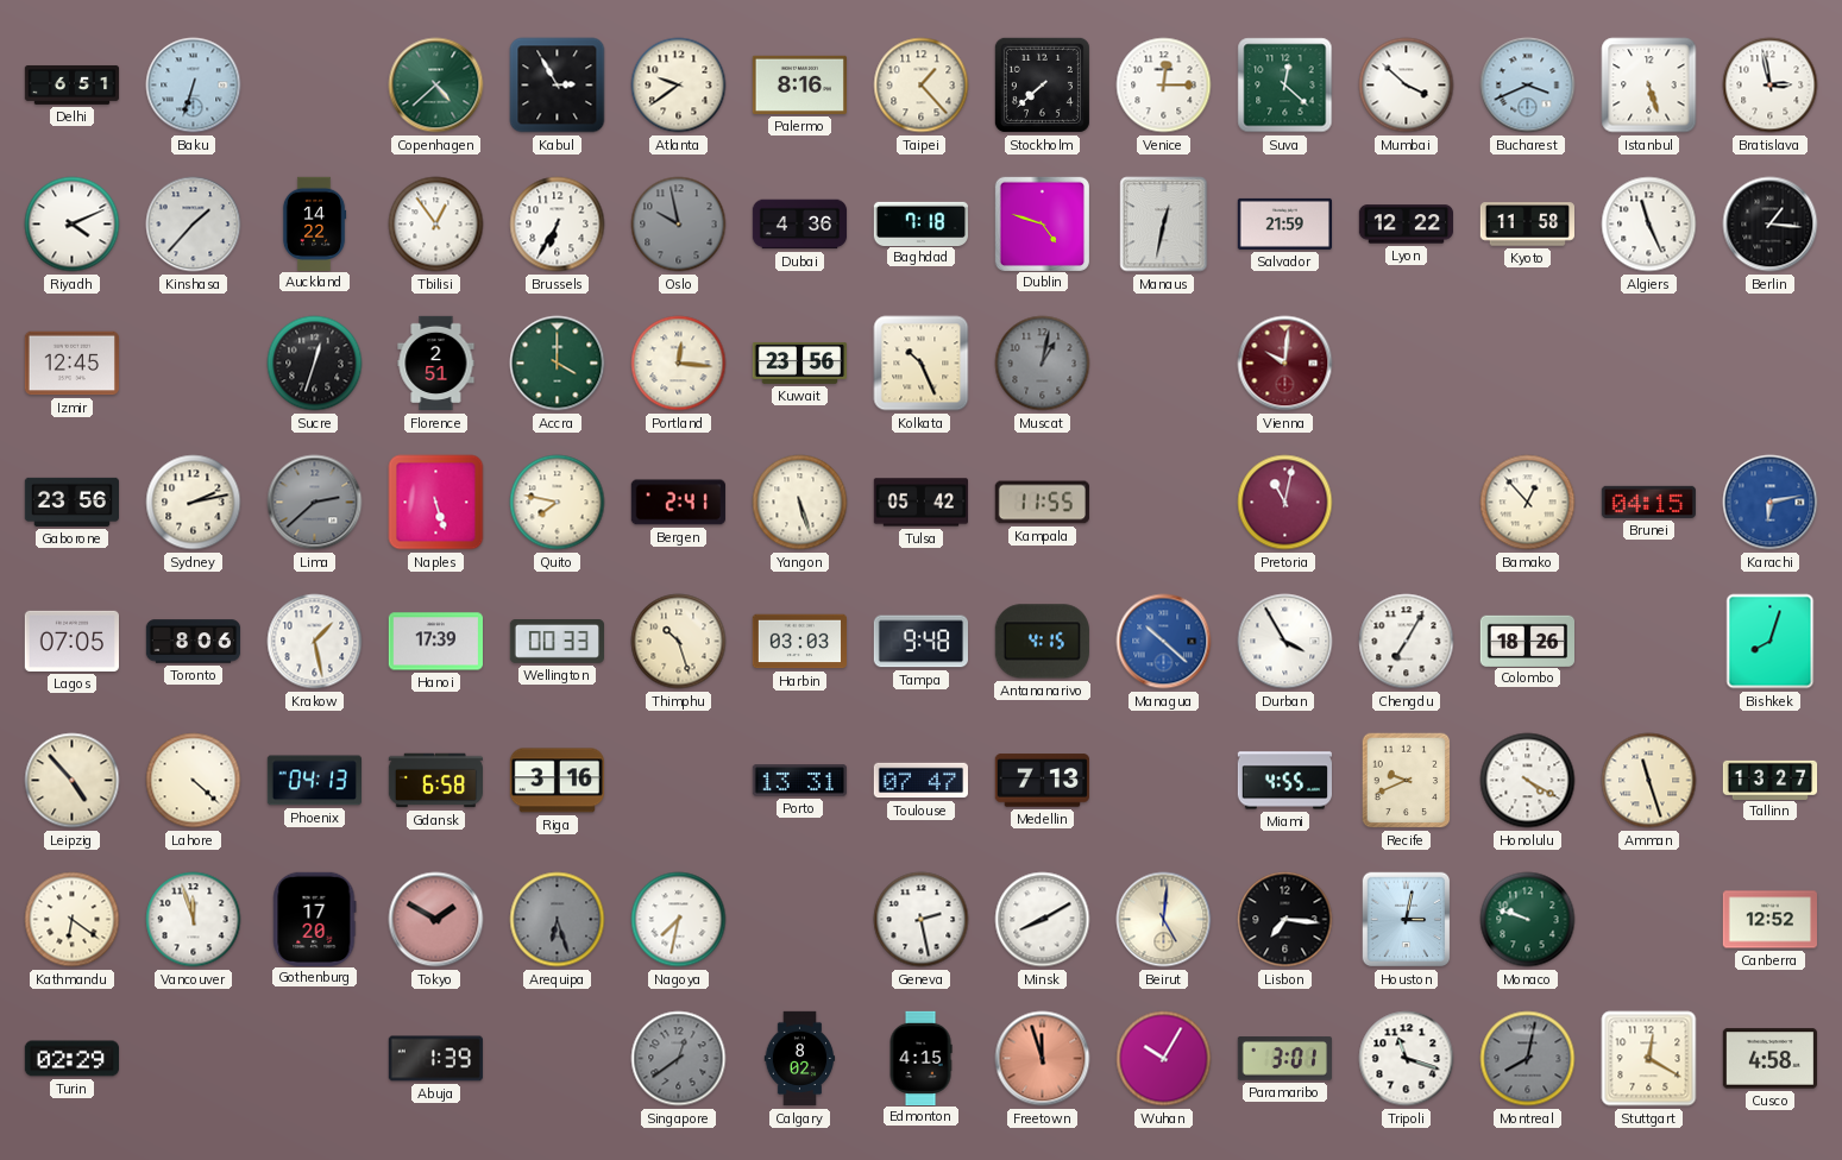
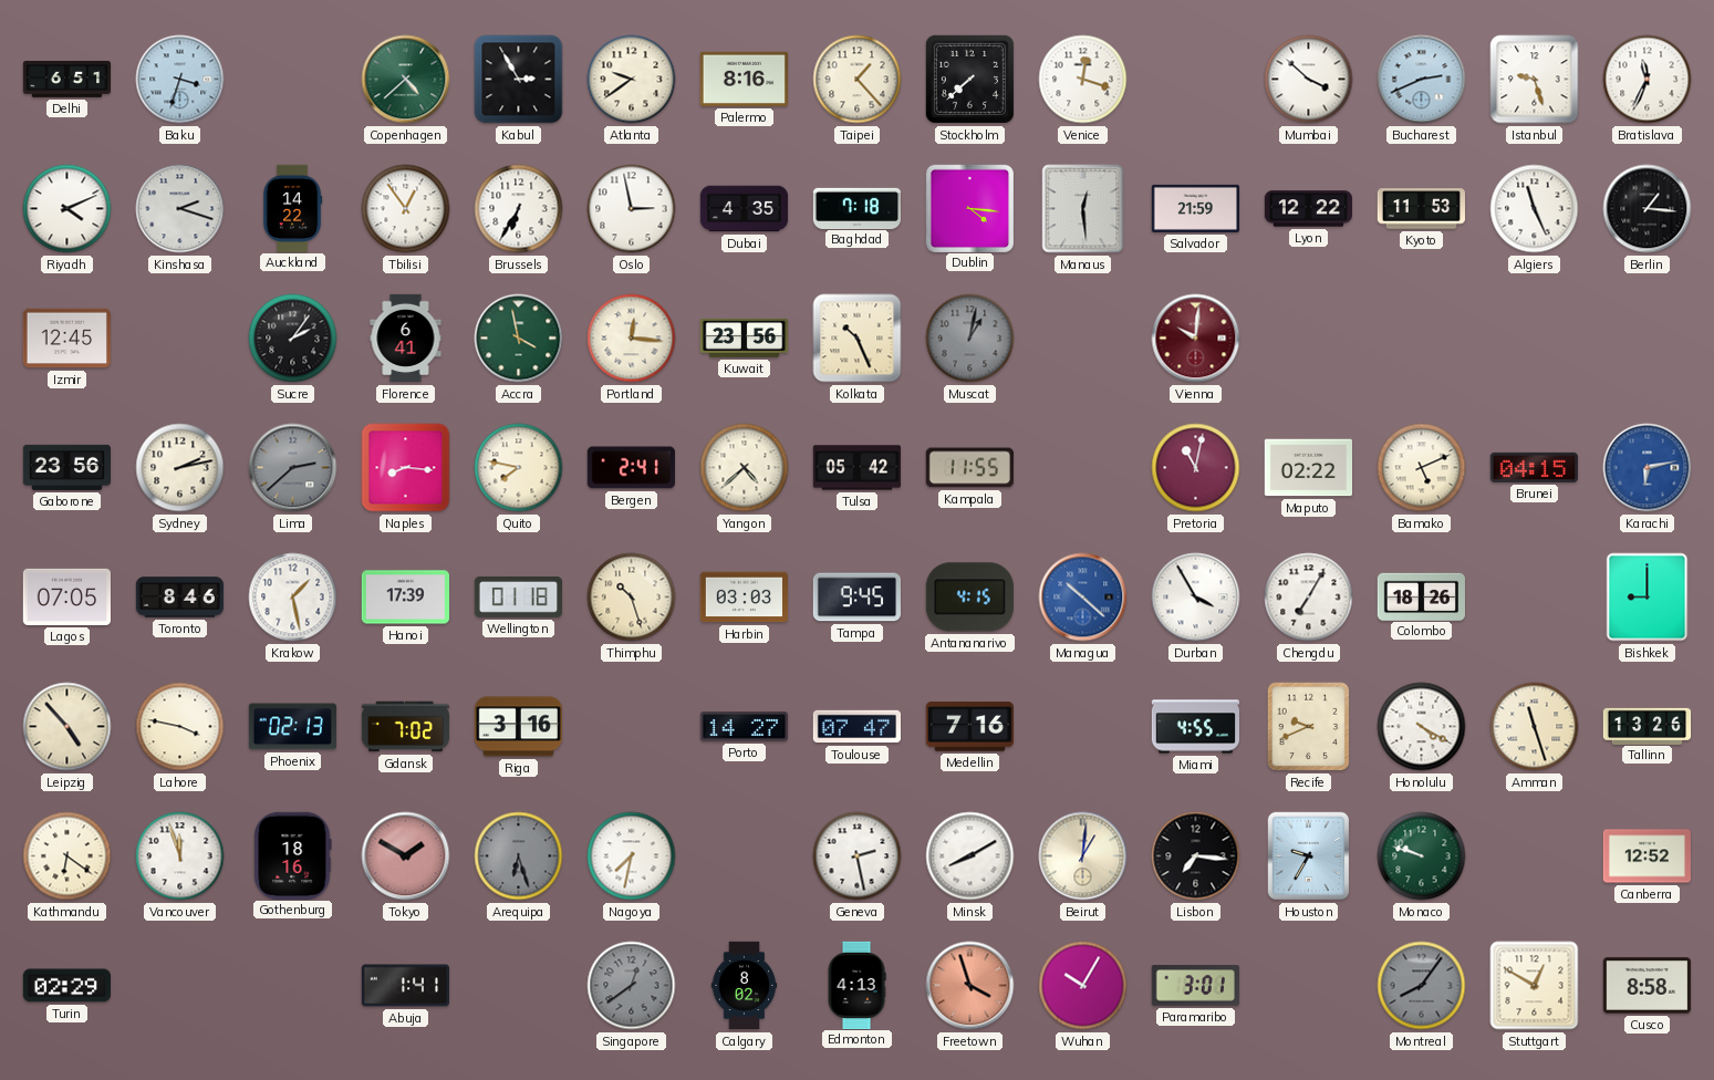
Baku: 6:33 -> 3:33
Venice: 12:15 -> 12:18
Suva: 12:22 -> none
Bucharest: 3:41 -> 2:41
Istanbul: 5:27 -> 9:27
Bratislava: 2:58 -> 11:34
Kinshasa: 1:37 -> 2:18
Oslo: 9:58 -> 2:58
Oslo dial: grey -> white
Dubai: 4:36 -> 4:35
Dublin: 4:48 -> 4:16
Manaus: 12:32 -> 12:29
Kyoto: 11:58 -> 11:53
Sucre: 12:33 -> 2:06
Florence: 2:51 -> 6:41
Accra: 4:00 -> 3:58
Naples: 5:27 -> 8:16
Yangon: 5:27 -> 4:38
Maputo: none -> 02:22
Bamako: 12:53 -> 5:11
Toronto: 8:06 -> 8:46
Wellington: 00:33 -> 01:18
Tampa: 9:48 -> 9:45
Bishkek: 8:03 -> 9:00
Lahore: 4:22 -> 3:47
Phoenix: 04:13 -> 02:13
Gdansk: 6:58 -> 7:02
Porto: 13:31 -> 14:27
Medellin: 7:13 -> 7:16
Tallinn: 13:27 -> 13:26
Gothenburg: 17:20 -> 18:16
Beirut: 5:01 -> 1:01
Houston: 3:02 -> 9:35
Abuja: 1:39 -> 1:41
Edmonton: 4:15 -> 4:13
Freetown: 11:57 -> 3:57
Tripoli: 11:18 -> none
Montreal: 8:02 -> 8:06
Stuttgart: 12:20 -> 12:50
Cusco: 4:58 -> 8:58
